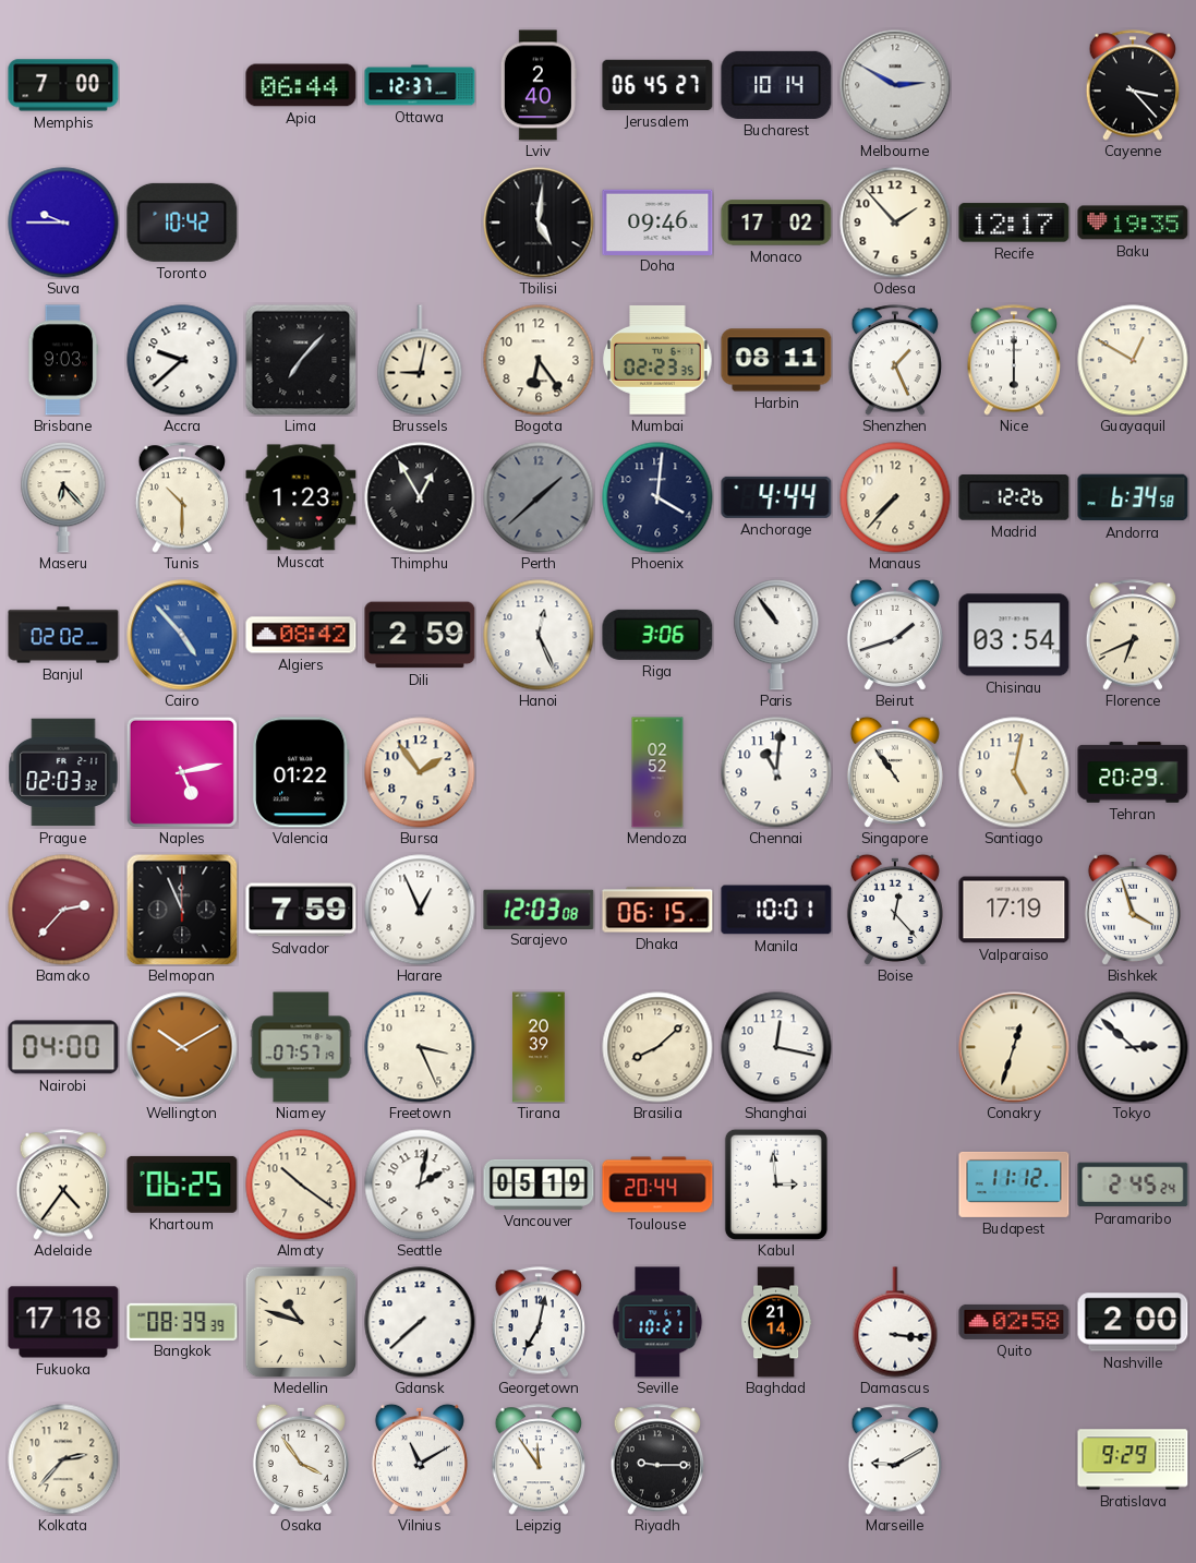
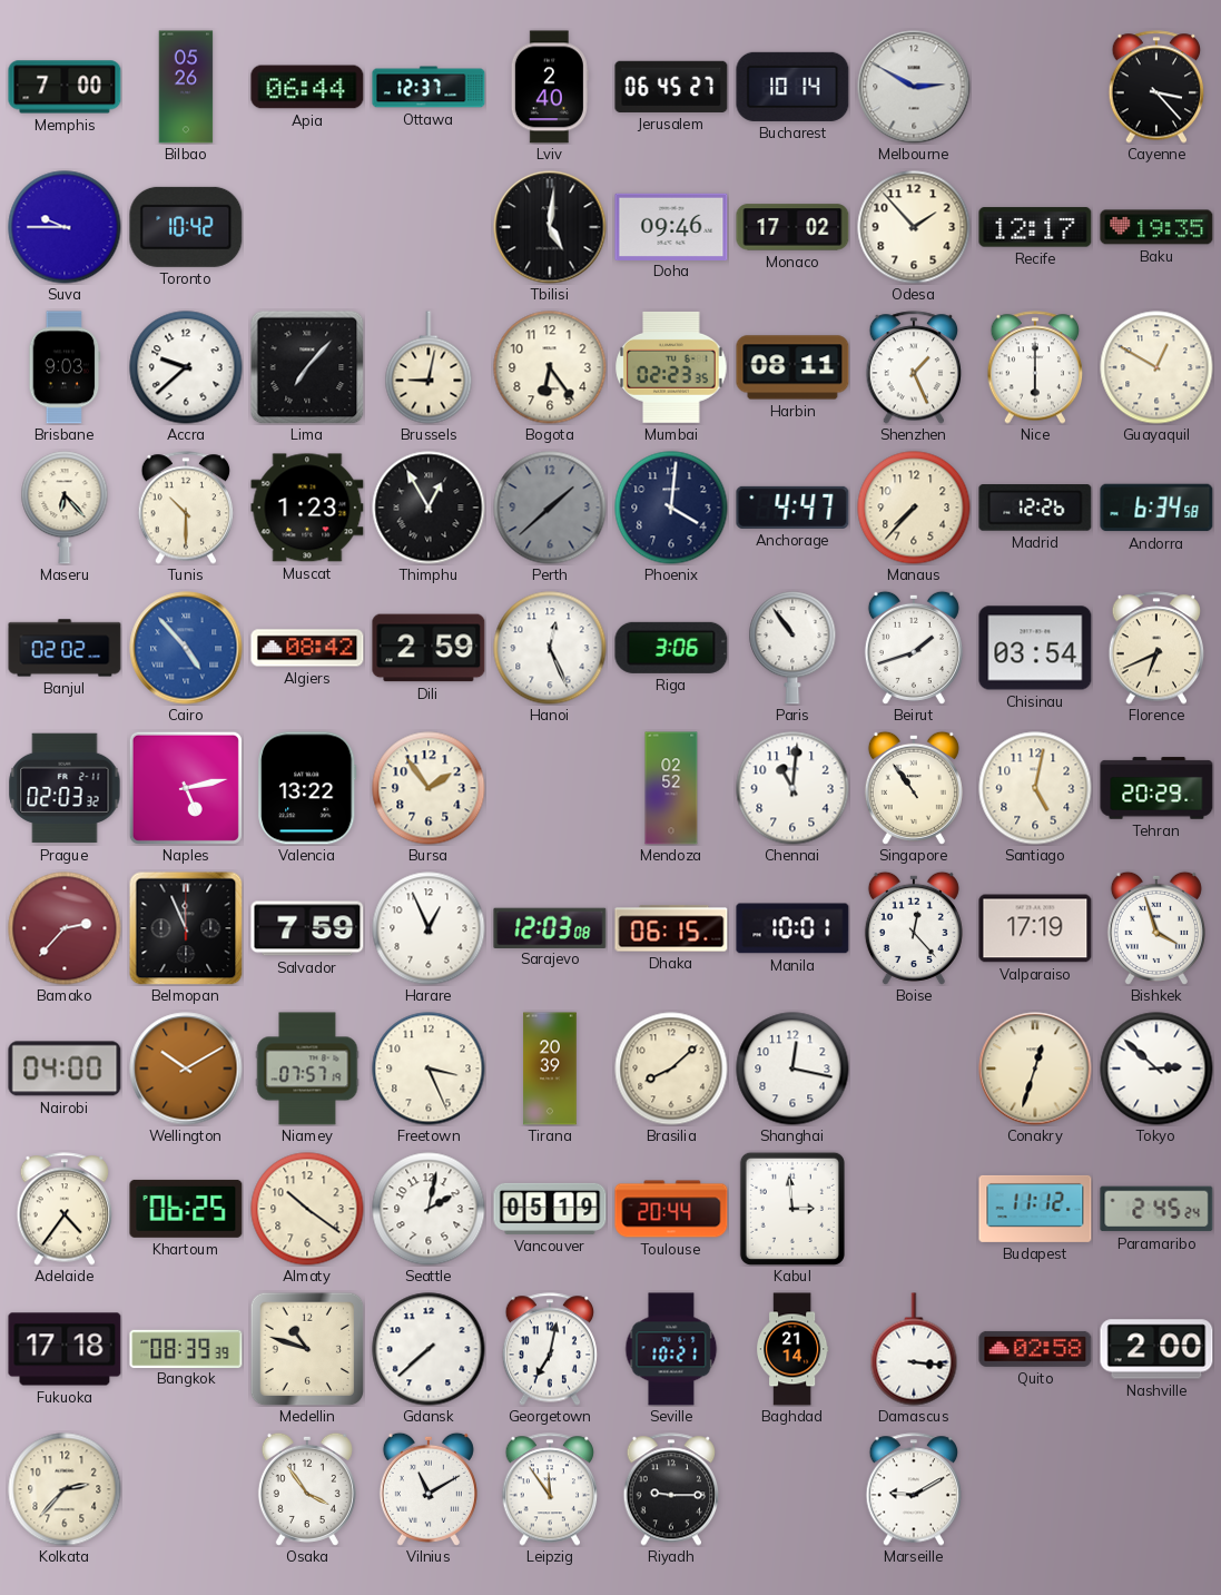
Bilbao: none -> 05:26
Anchorage: 4:44 -> 4:47
Valencia: 01:22 -> 13:22
Bratislava: 9:29 -> none
